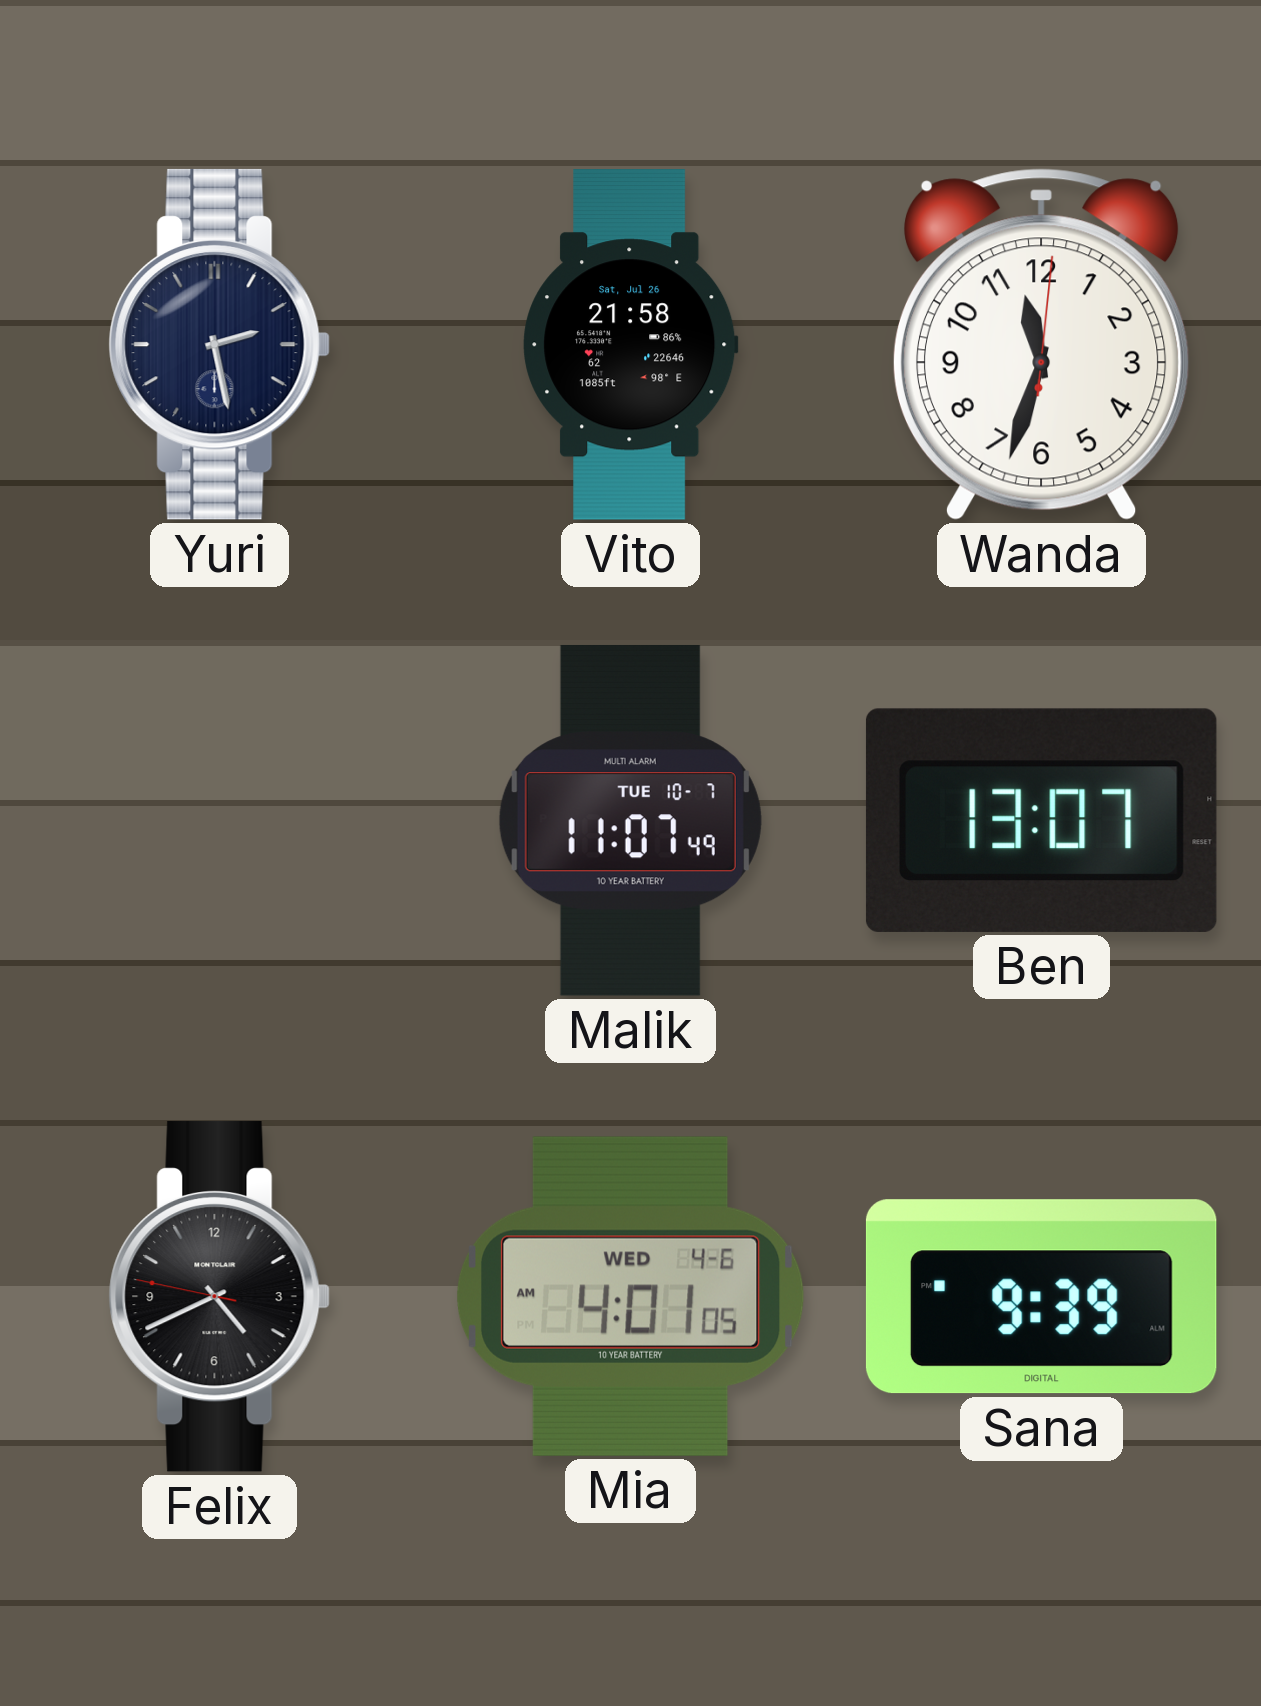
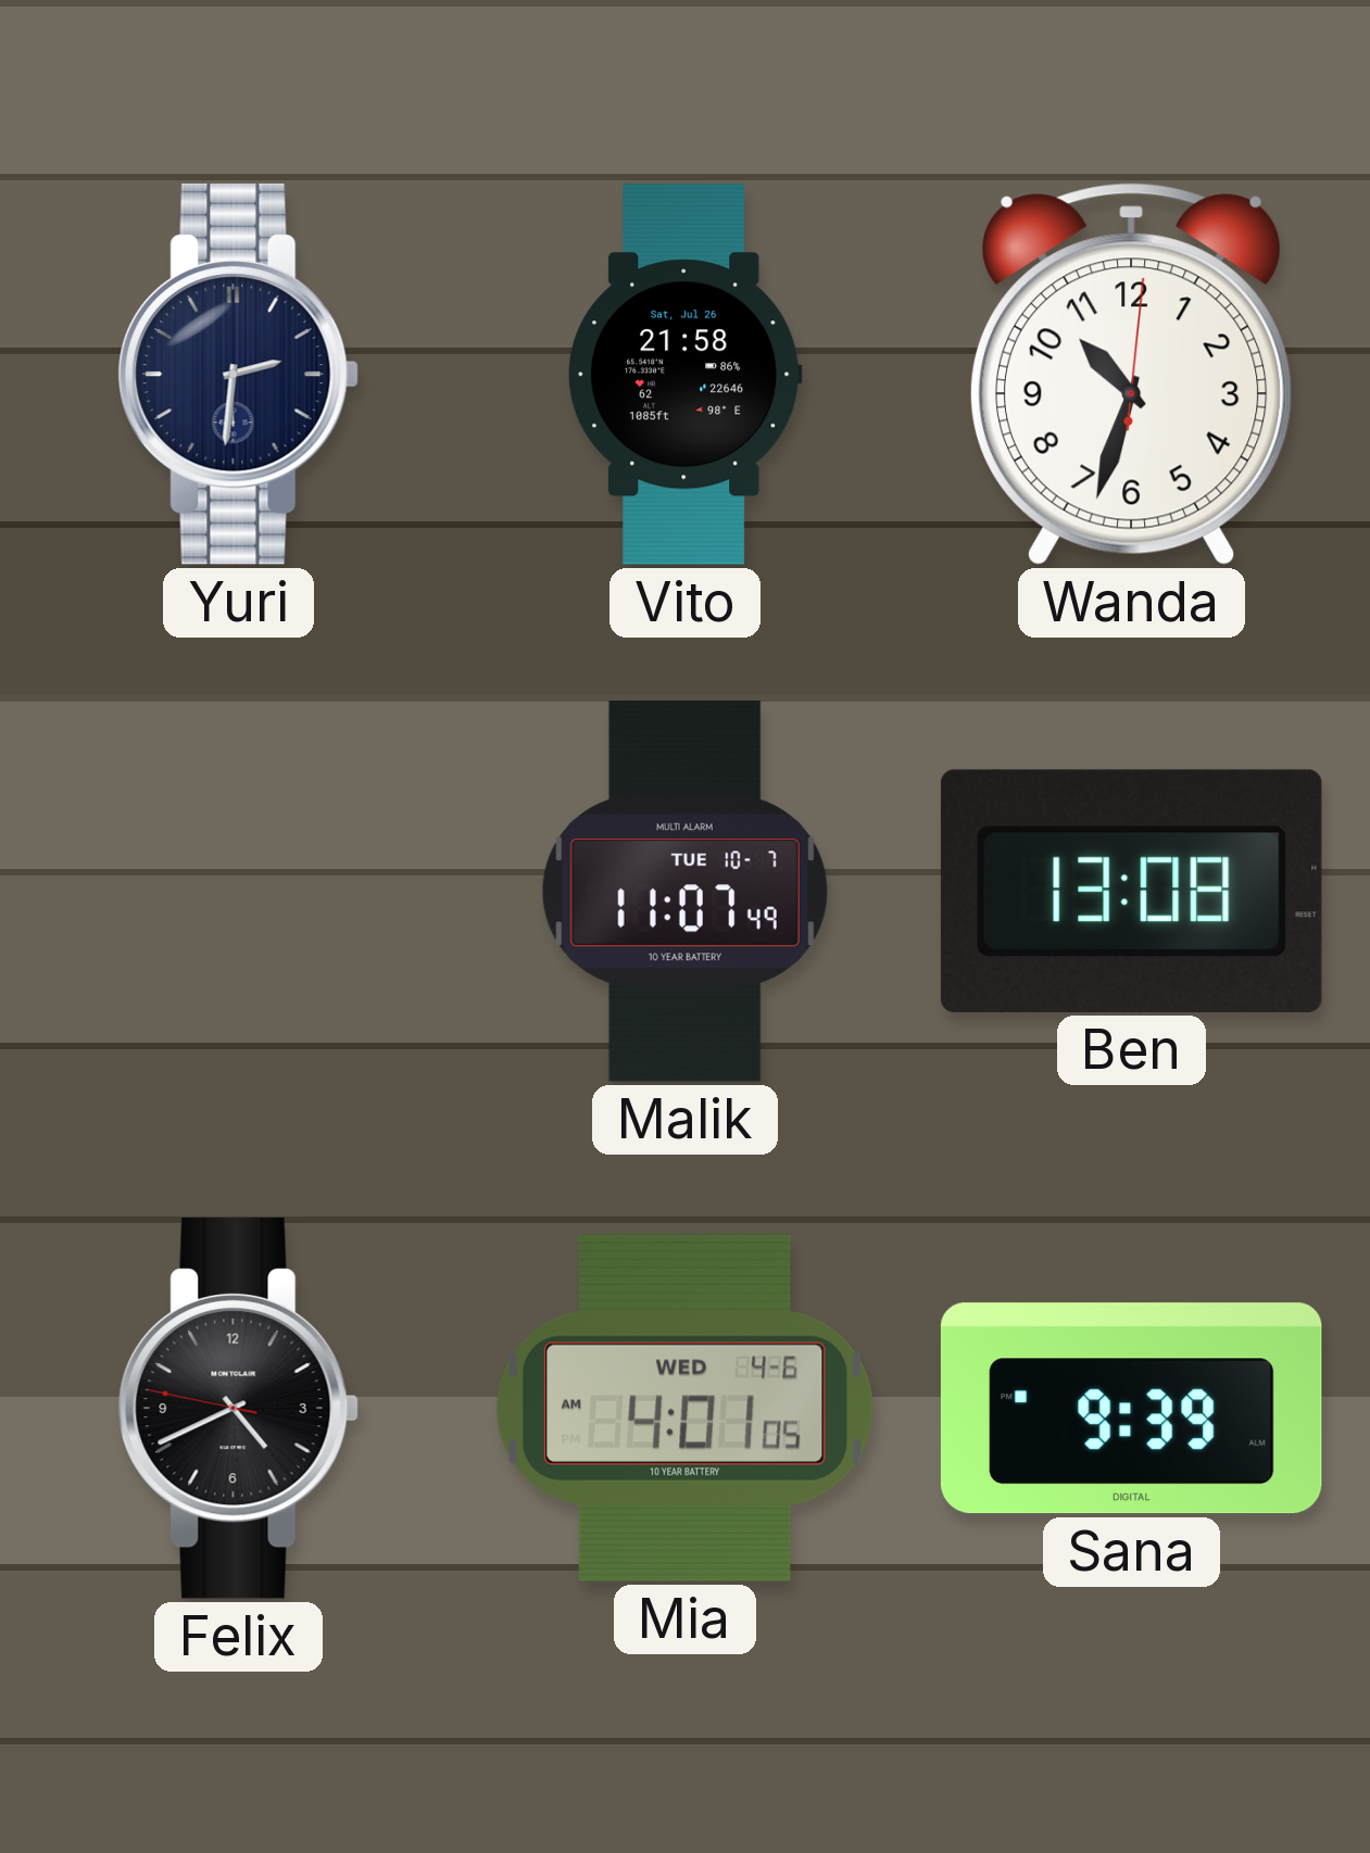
Yuri: 2:28 -> 2:31
Wanda: 11:33 -> 10:33
Ben: 13:07 -> 13:08
